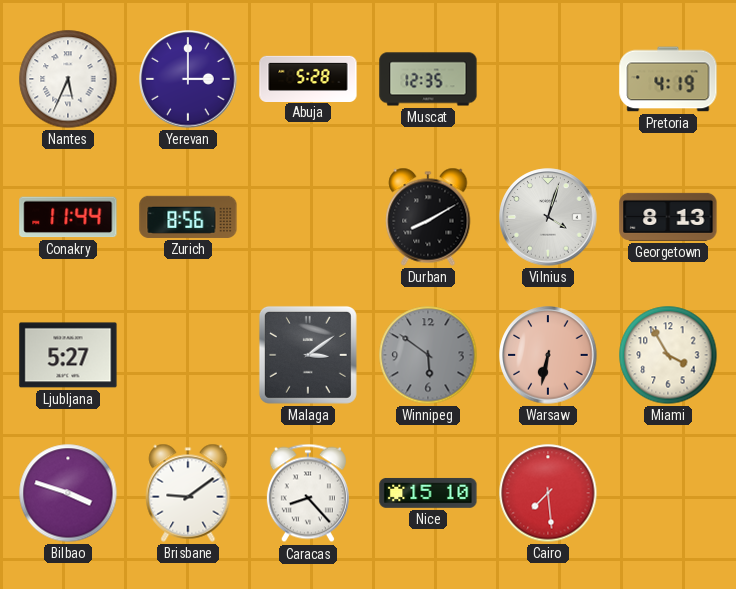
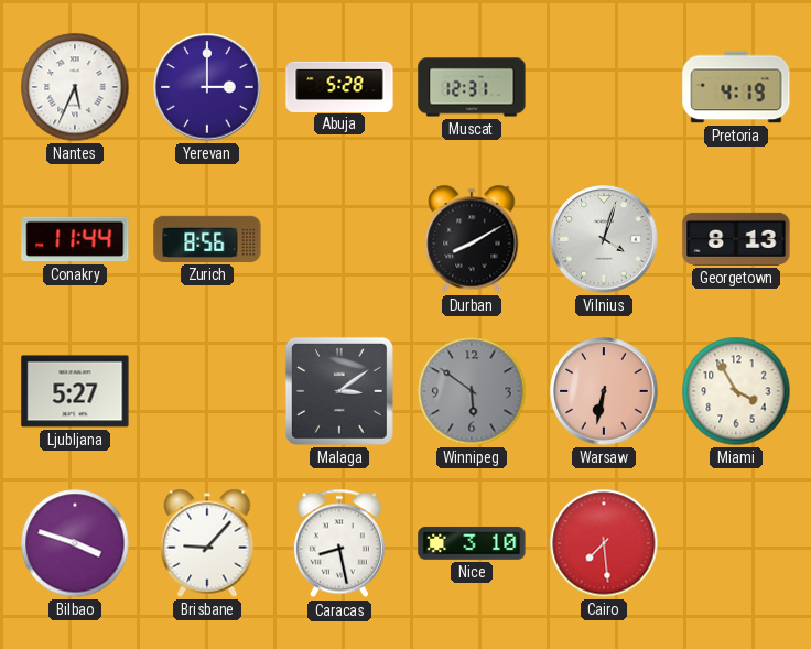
Muscat: 12:35 -> 12:31
Brisbane: 9:09 -> 9:07
Caracas: 8:23 -> 8:28
Nice: 15:10 -> 3:10
